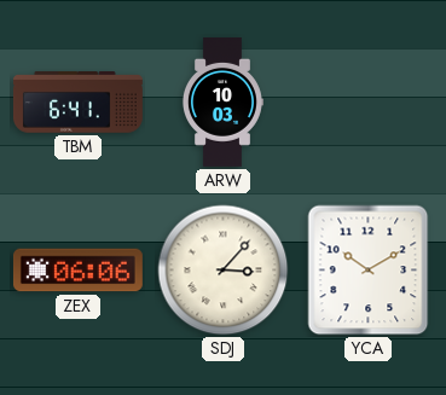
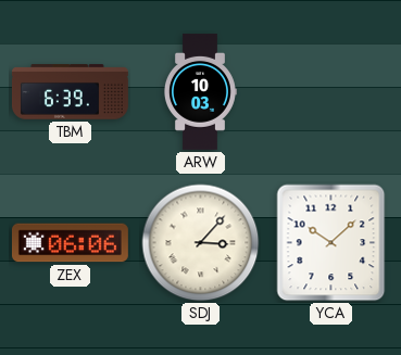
TBM: 6:41 -> 6:39
YCA: 10:10 -> 10:08
